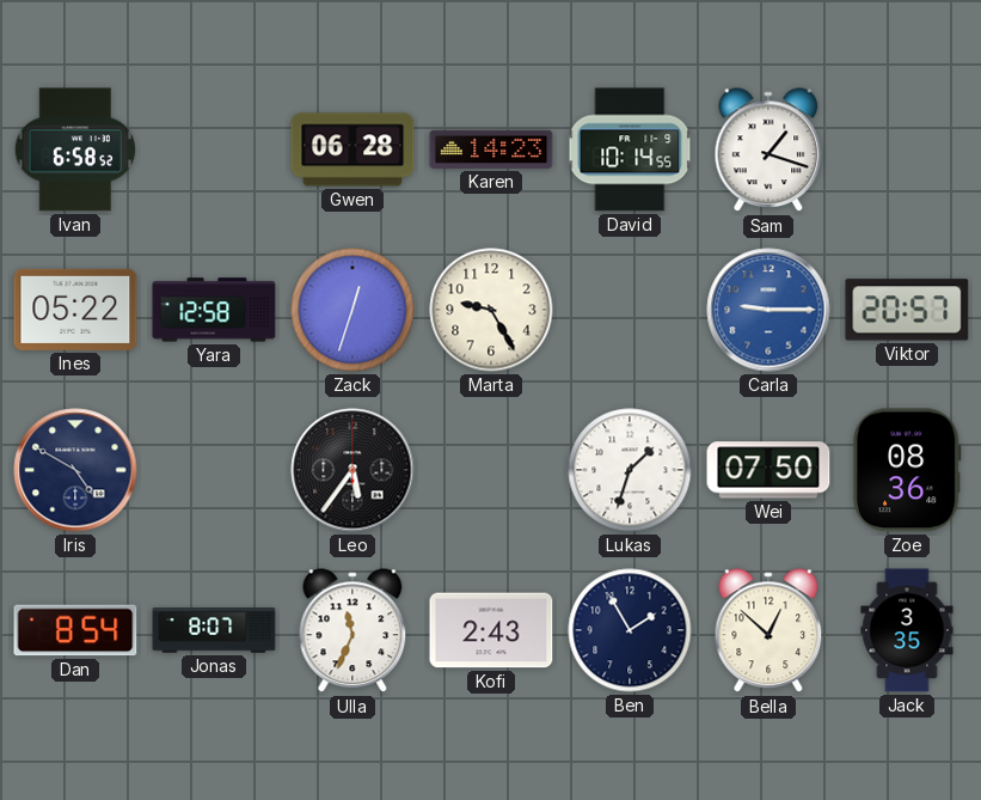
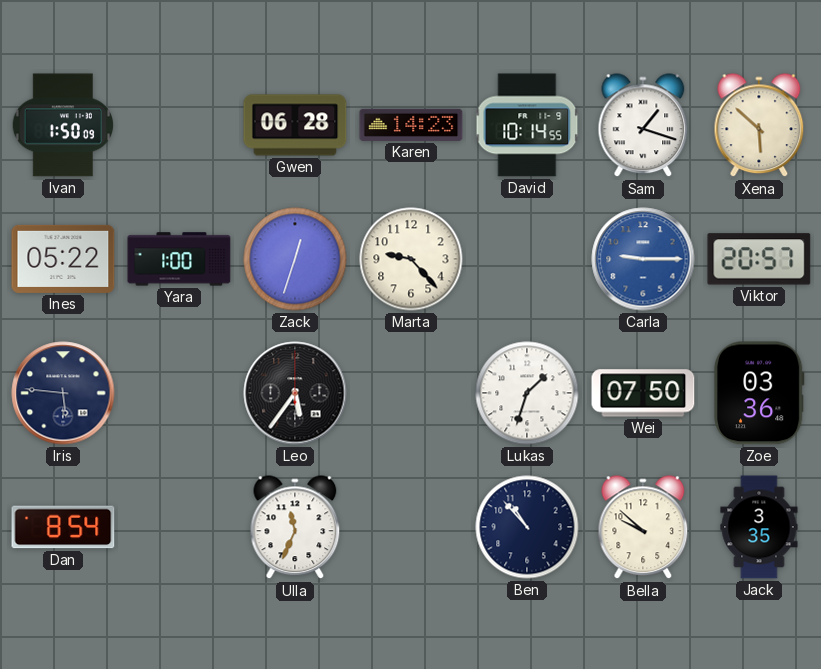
Ivan: 6:58 -> 1:50
Xena: none -> 5:52
Yara: 12:58 -> 1:00
Marta: 9:25 -> 9:23
Iris: 4:50 -> 5:46
Zoe: 08:36 -> 03:36
Jonas: 8:07 -> none
Kofi: 2:43 -> none
Ben: 1:55 -> 10:53
Bella: 12:52 -> 9:52
